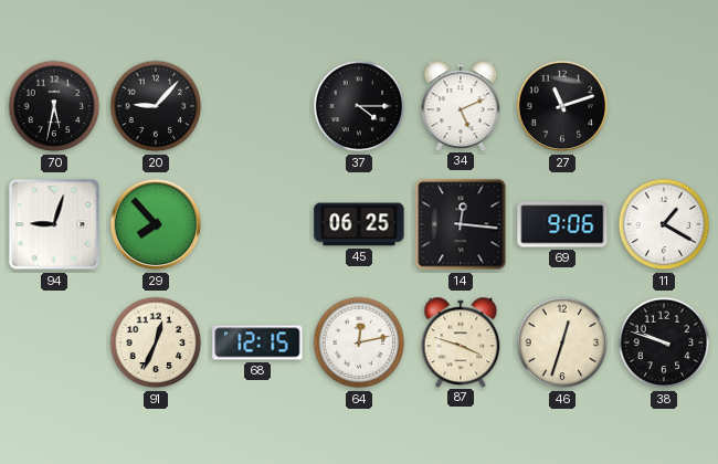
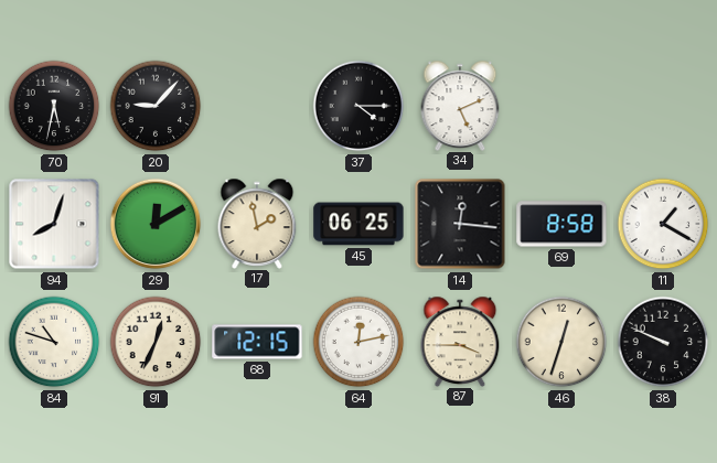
27: 11:12 -> none
94: 9:03 -> 8:03
29: 7:53 -> 12:10
17: none -> 1:58
69: 9:06 -> 8:58
84: none -> 10:48
87: 3:48 -> 3:45
38: 9:48 -> 9:49
